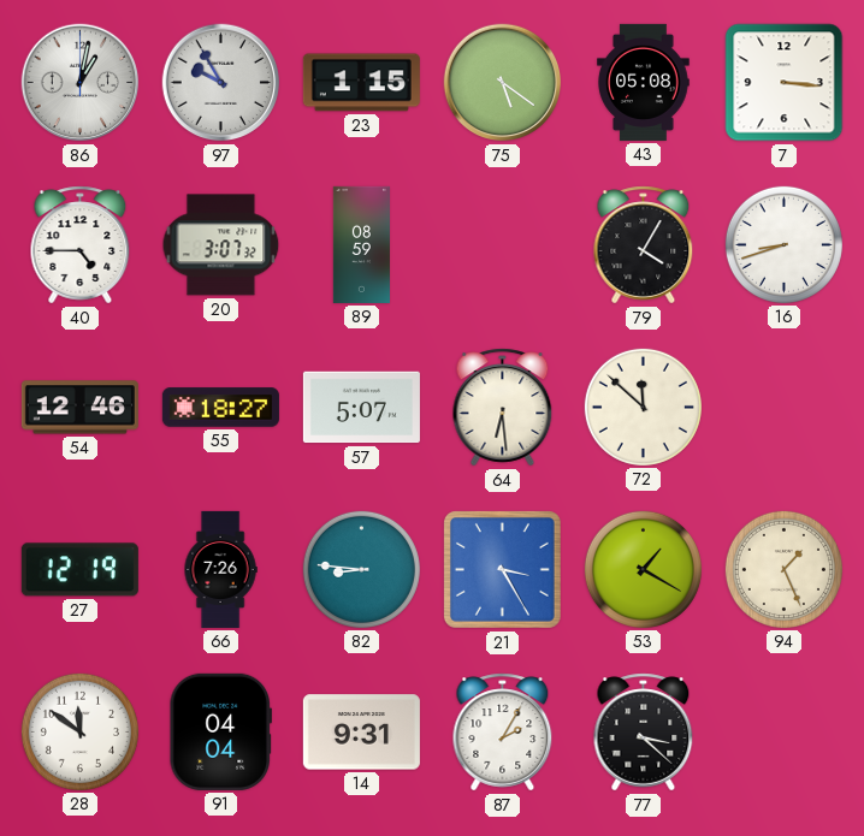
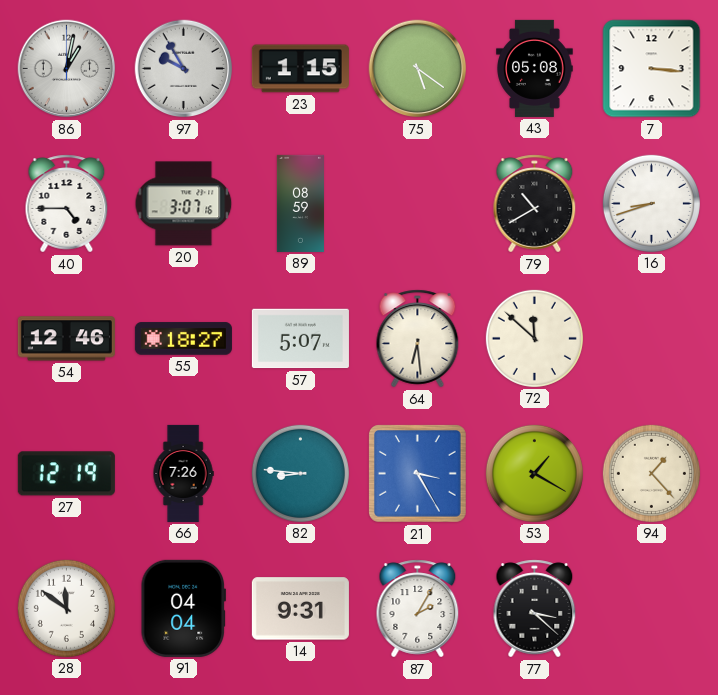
20: 3:07:32 -> 3:07:16
79: 4:05 -> 10:40
94: 1:26 -> 1:23
